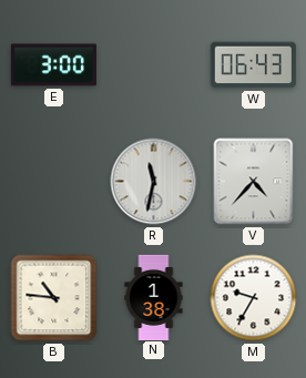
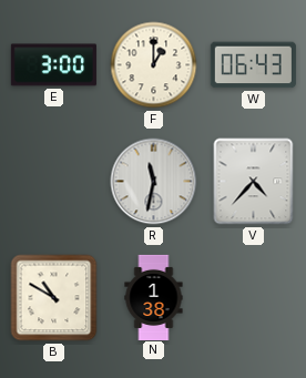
F: none -> 1:00
B: 10:46 -> 10:50
M: 9:35 -> none
